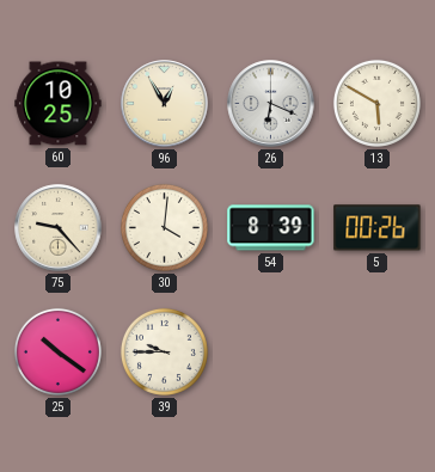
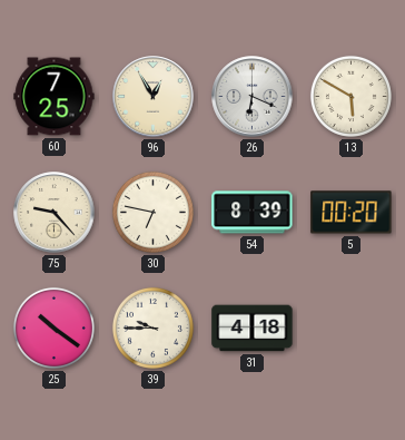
60: 10:25 -> 7:25
30: 4:01 -> 6:47
5: 00:26 -> 00:20
31: none -> 4:18
